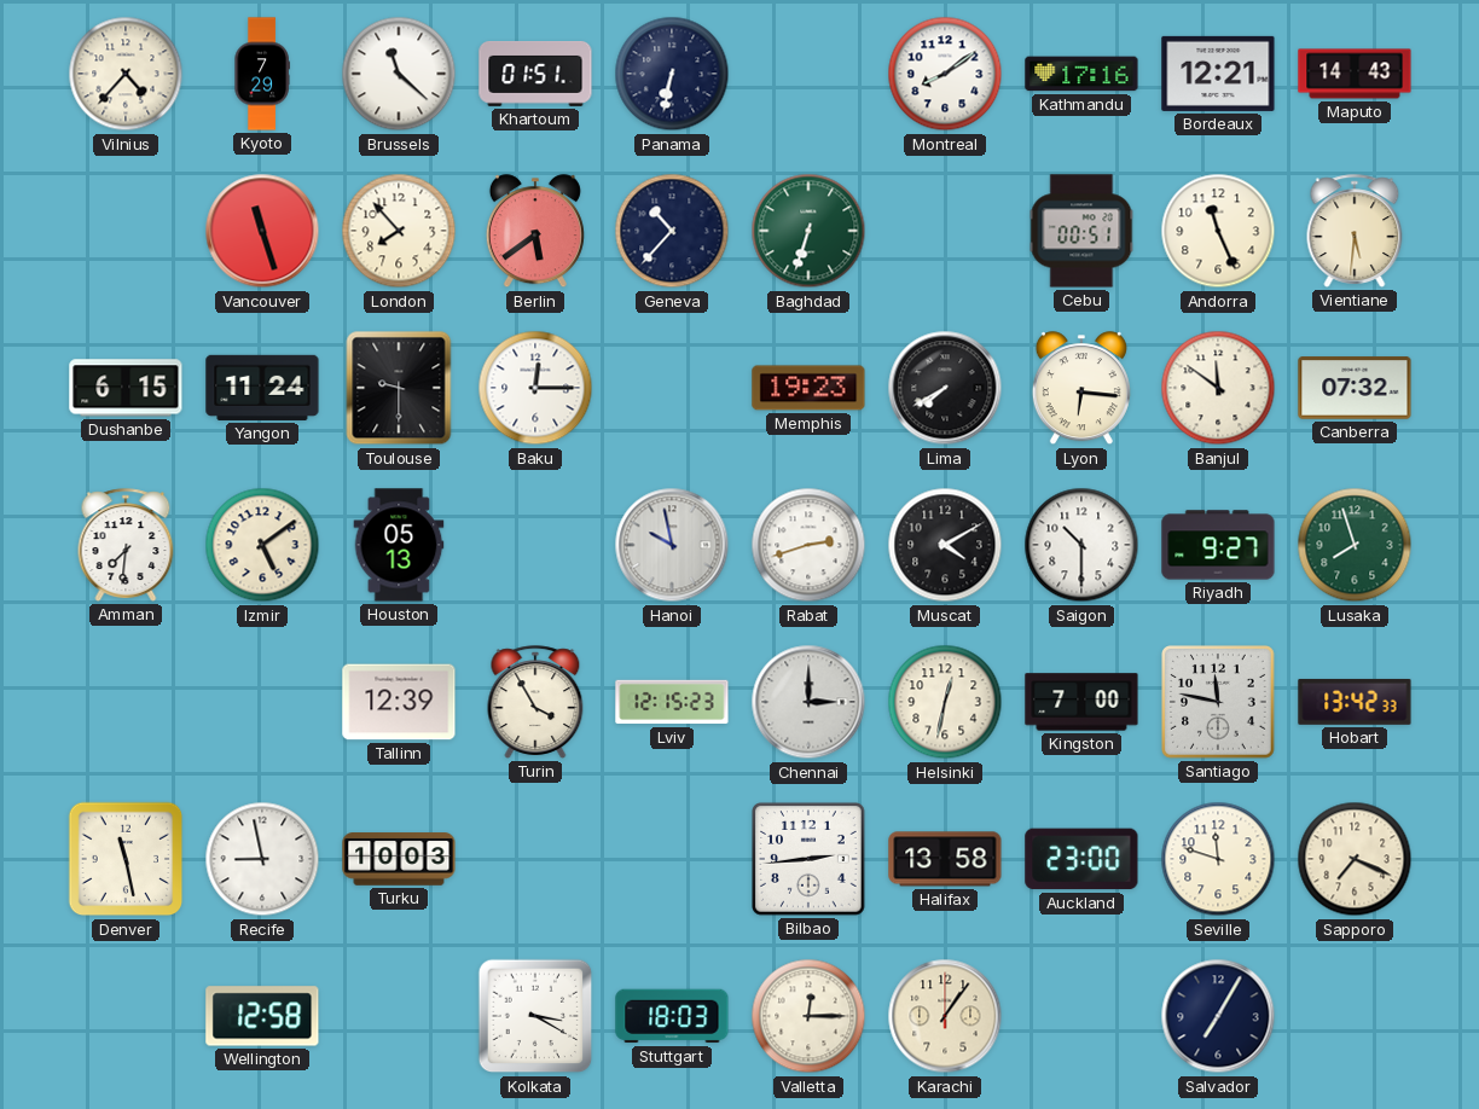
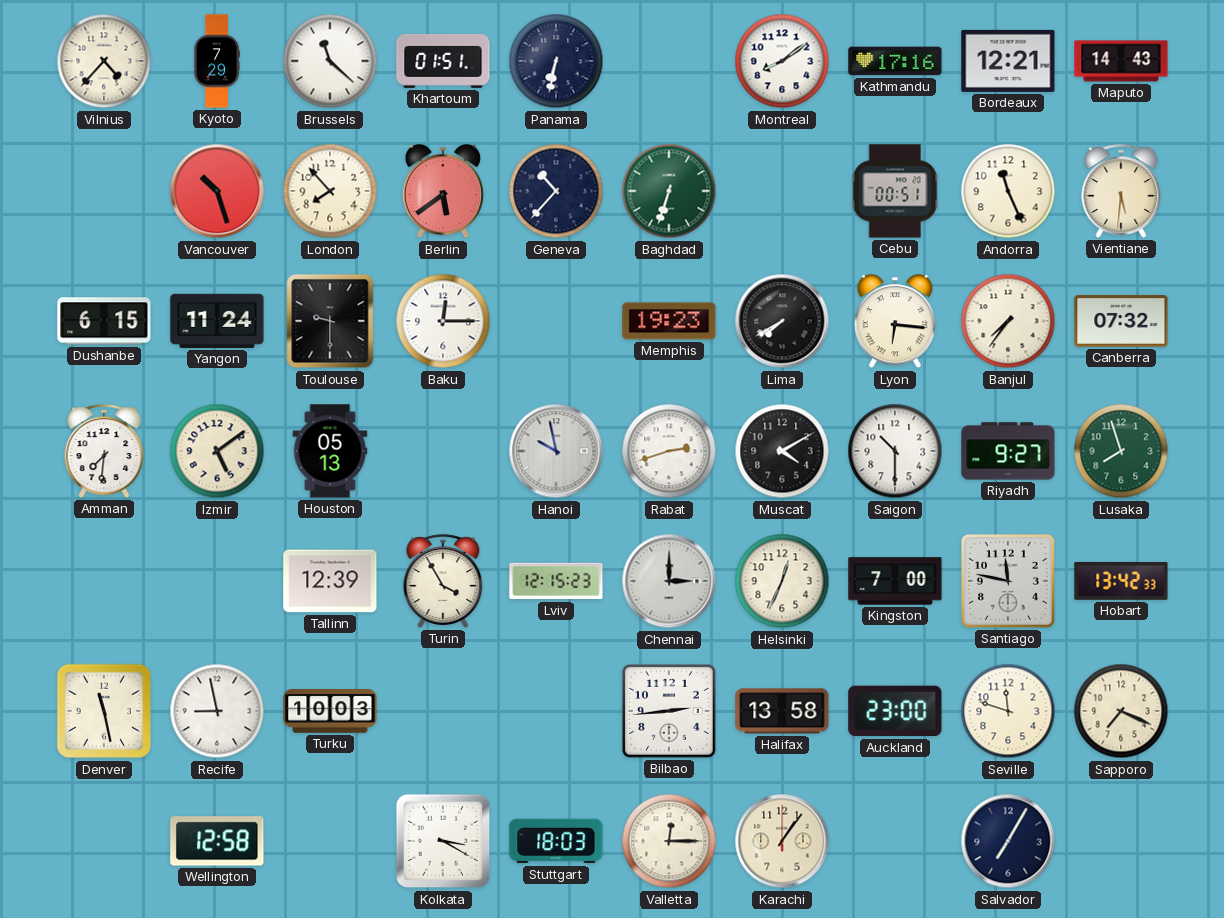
Vancouver: 11:27 -> 10:27
Banjul: 11:51 -> 7:36
Helsinki: 12:32 -> 12:34
